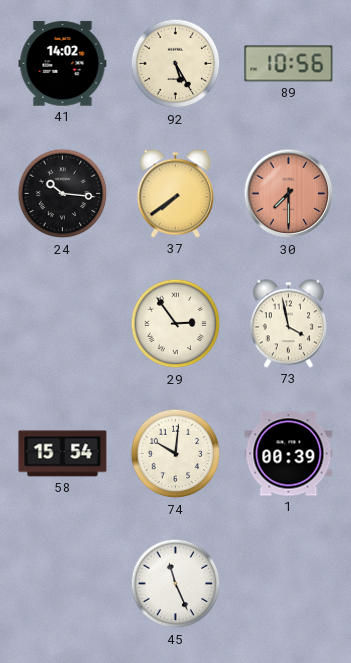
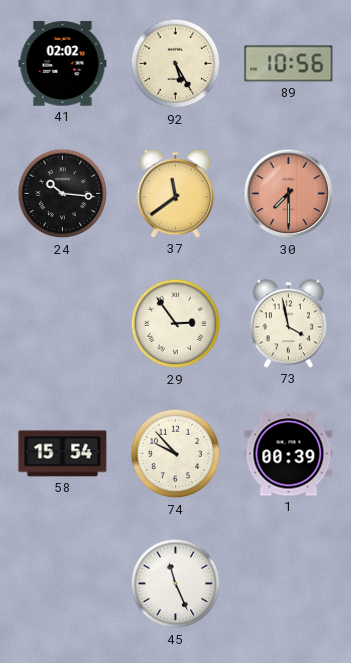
41: 14:02 -> 02:02
37: 7:39 -> 11:39
74: 10:01 -> 9:53
